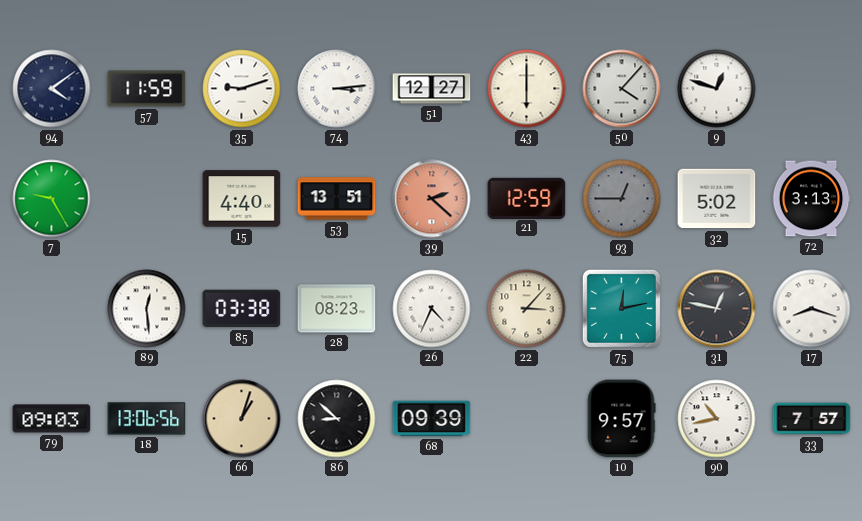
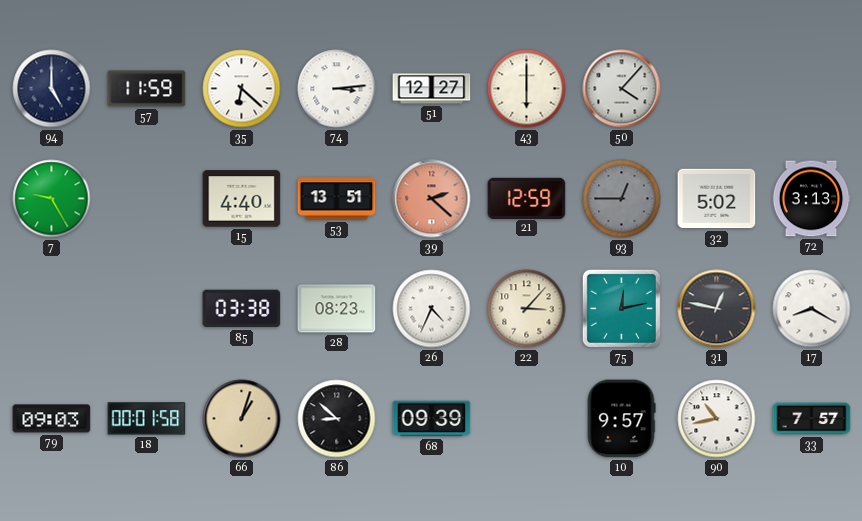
94: 4:09 -> 5:00
35: 9:12 -> 6:22
9: 12:48 -> none
89: 12:29 -> none
17: 8:18 -> 8:20
18: 13:06 -> 00:01
